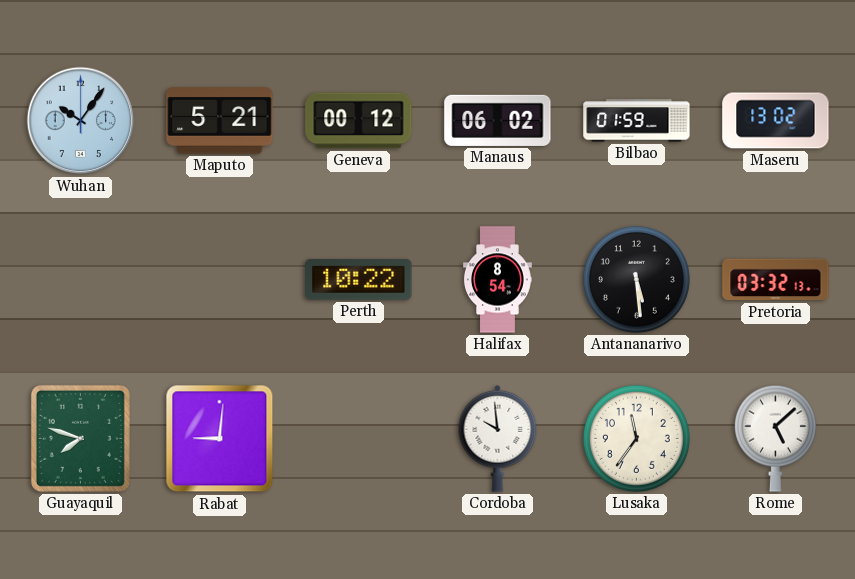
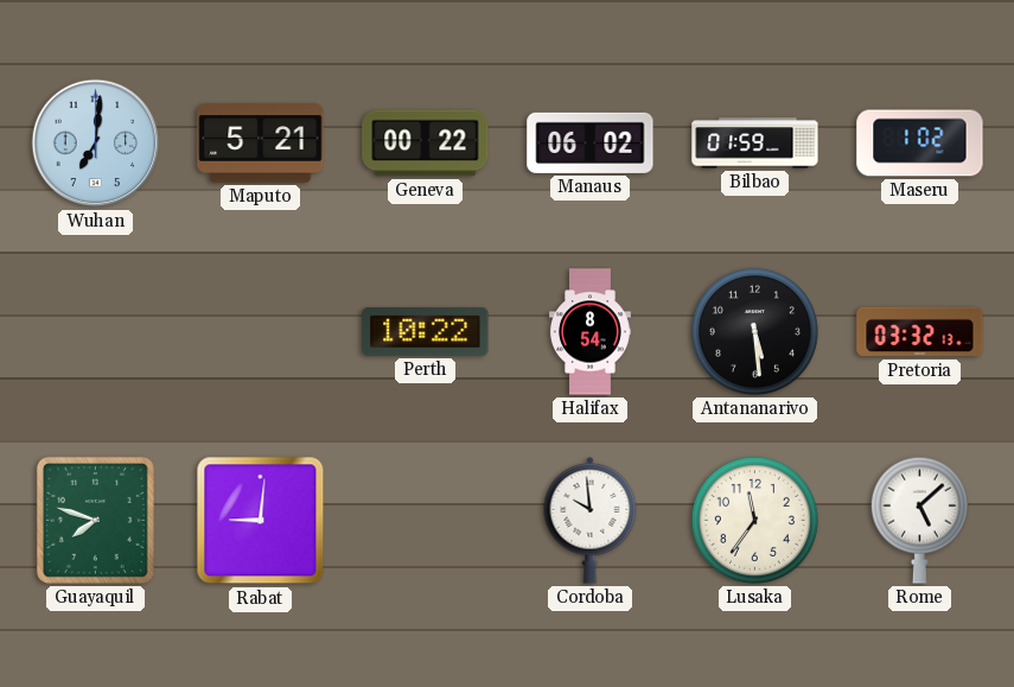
Wuhan: 10:06 -> 7:01
Geneva: 00:12 -> 00:22
Maseru: 13:02 -> 1:02
